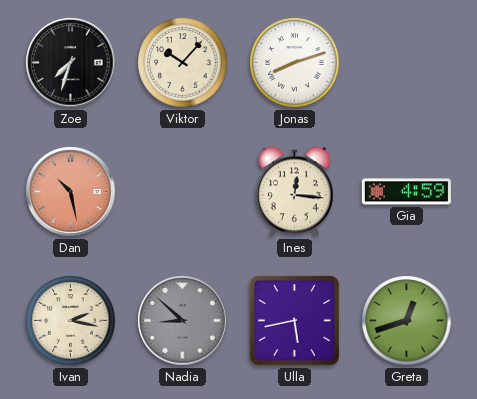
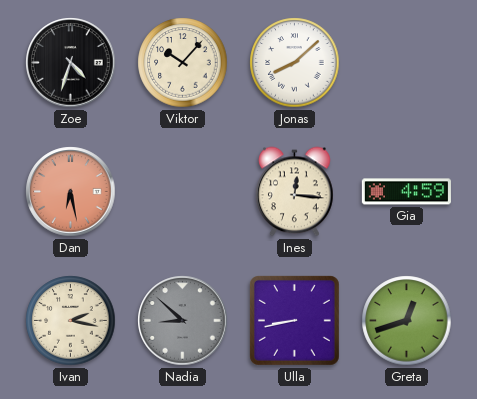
Zoe: 7:33 -> 4:33
Jonas: 8:12 -> 8:08
Dan: 10:28 -> 6:28
Ulla: 5:43 -> 8:43
